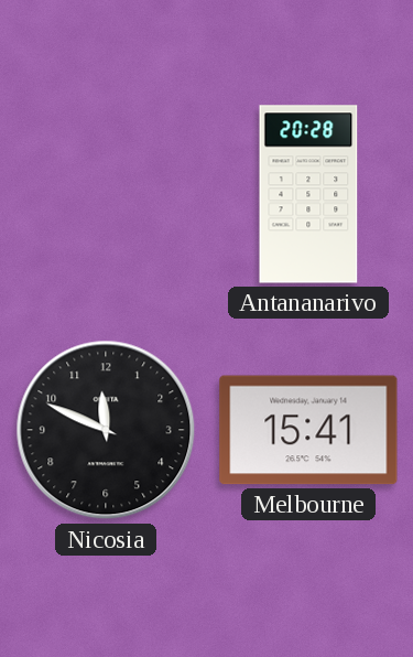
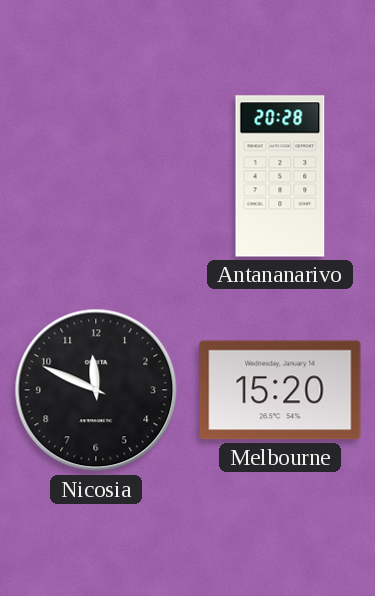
Melbourne: 15:41 -> 15:20
